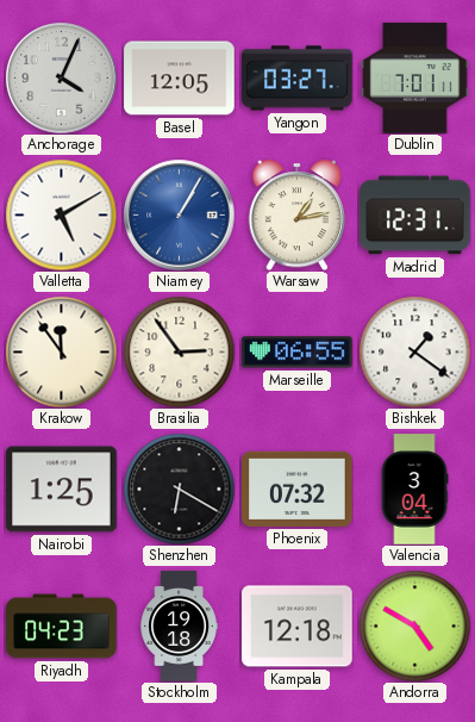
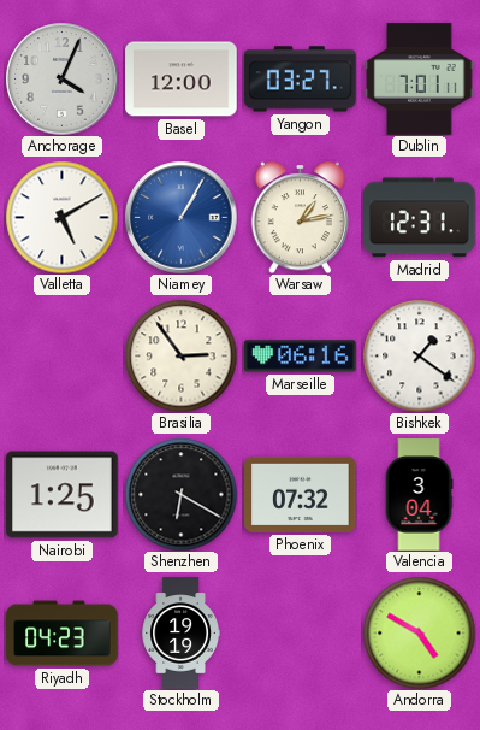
Basel: 12:05 -> 12:00
Krakow: 11:54 -> none
Marseille: 06:55 -> 06:16
Stockholm: 19:18 -> 19:19
Kampala: 12:18 -> none
